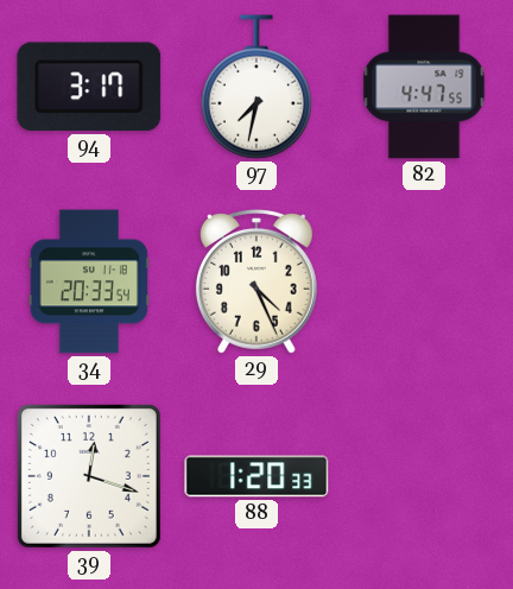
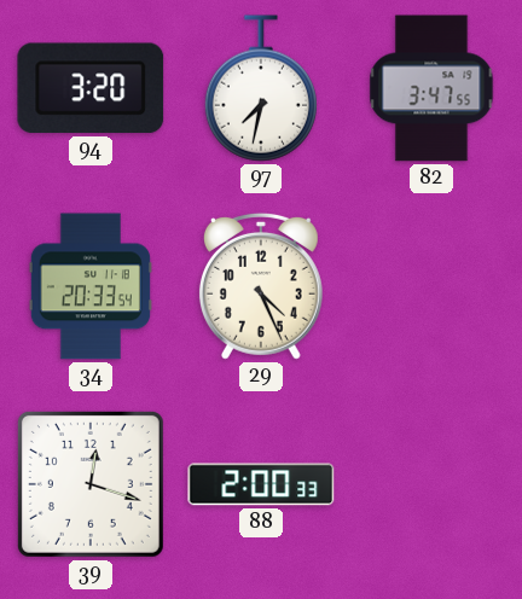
94: 3:17 -> 3:20
82: 4:47 -> 3:47
88: 1:20 -> 2:00
